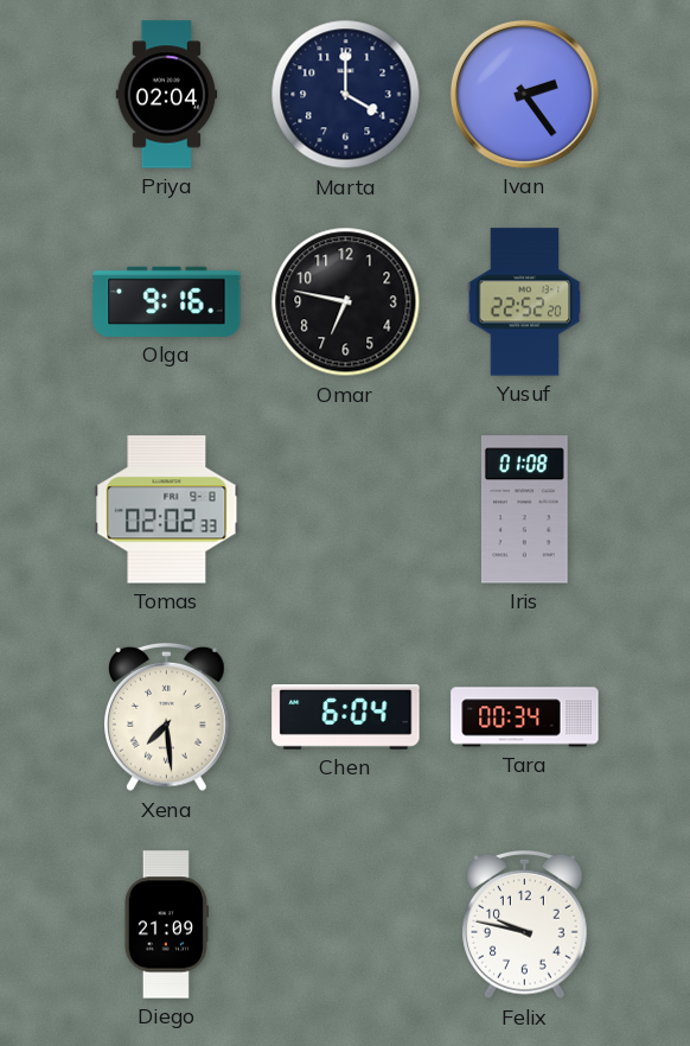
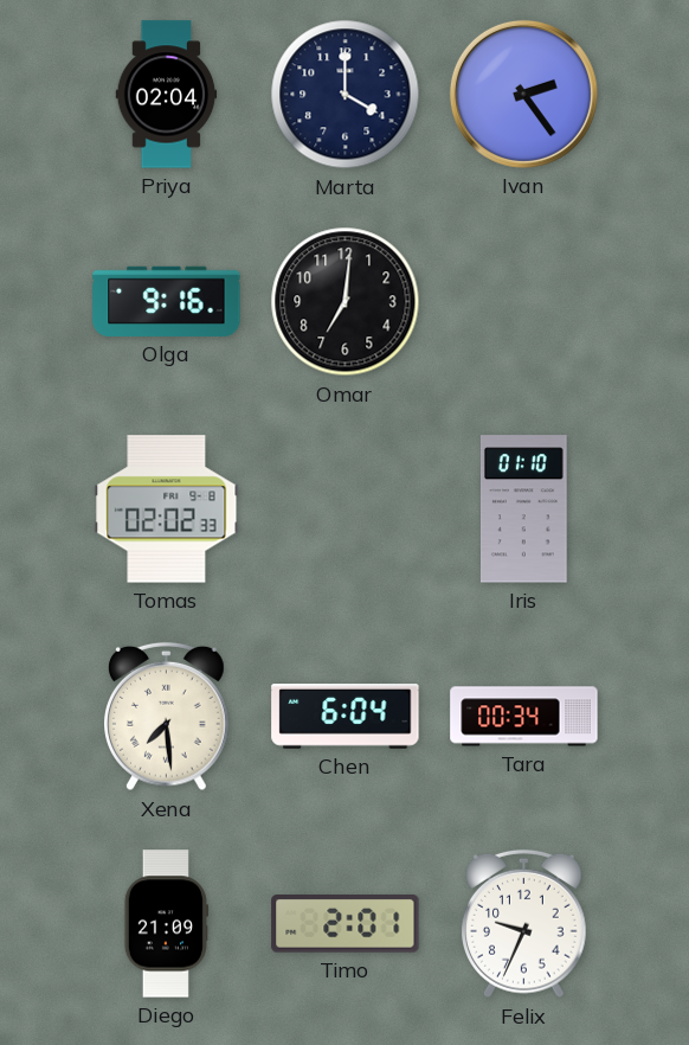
Omar: 6:47 -> 7:01
Yusuf: 22:52 -> none
Iris: 01:08 -> 01:10
Timo: none -> 2:01
Felix: 9:47 -> 9:34
